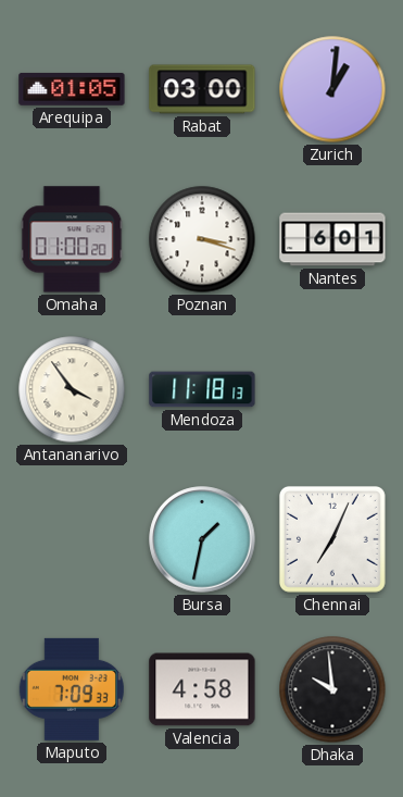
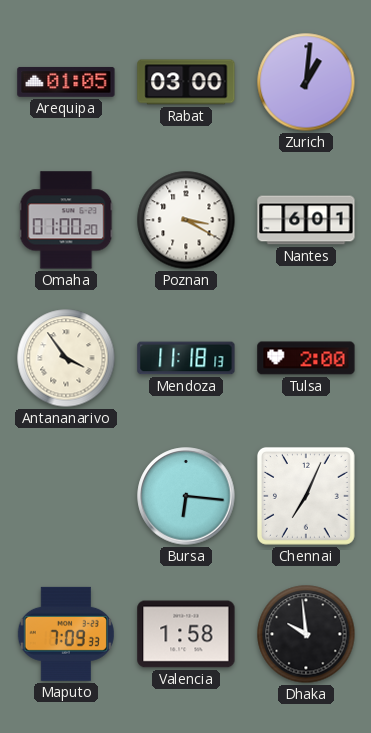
Poznan: 3:18 -> 3:20
Tulsa: none -> 2:00
Bursa: 1:32 -> 6:16
Valencia: 4:58 -> 1:58
